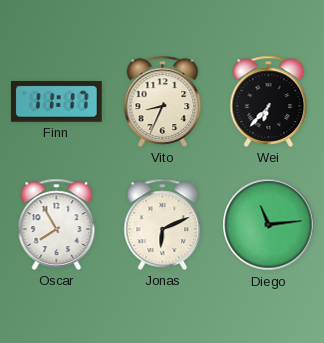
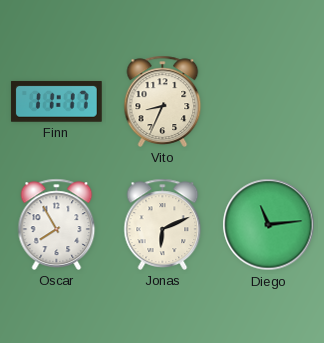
Wei: 6:37 -> none
